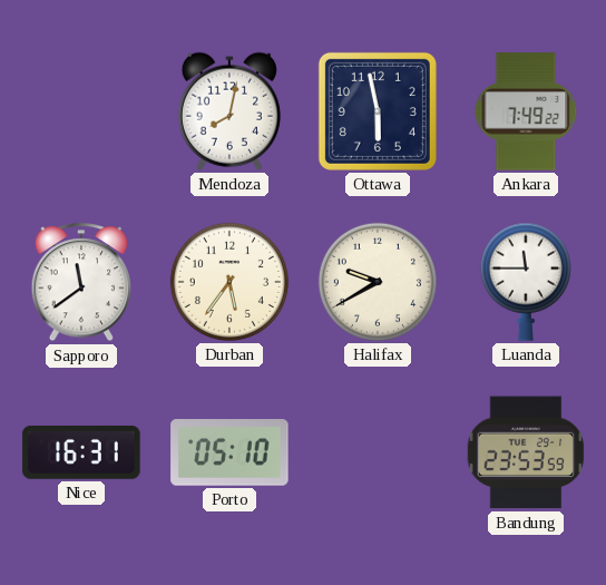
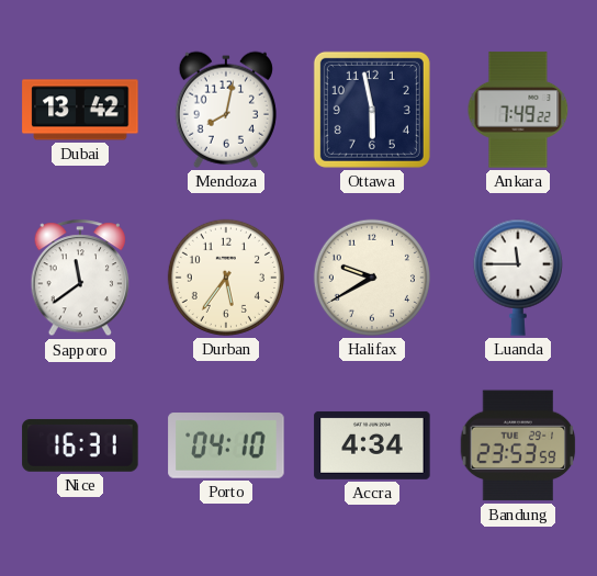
Dubai: none -> 13:42
Porto: 05:10 -> 04:10
Accra: none -> 4:34
